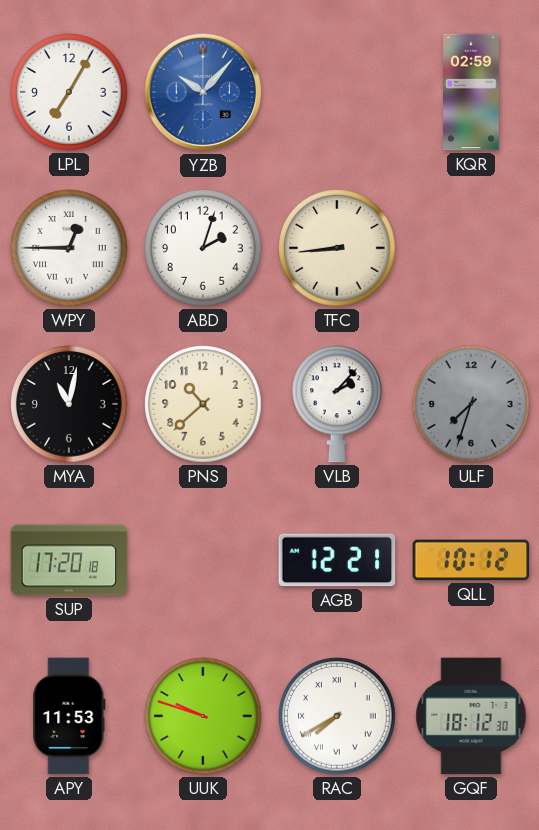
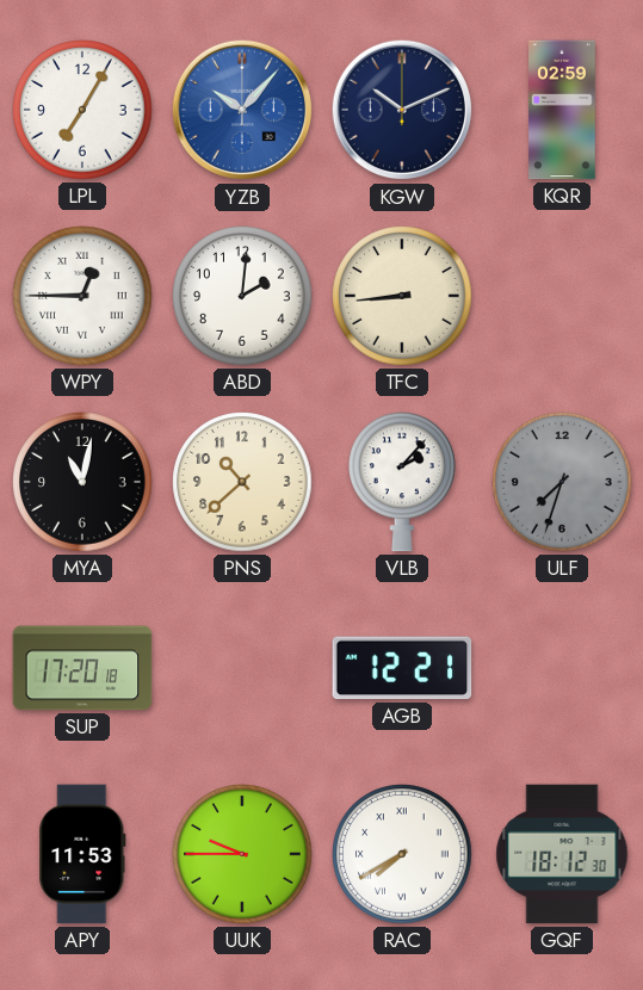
KGW: none -> 10:11
ABD: 2:03 -> 2:01
QLL: 10:12 -> none
UUK: 9:48 -> 9:45
